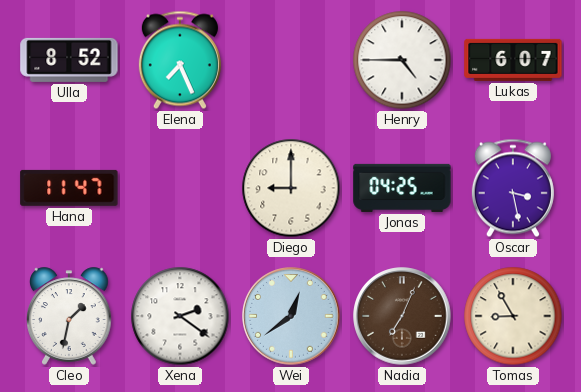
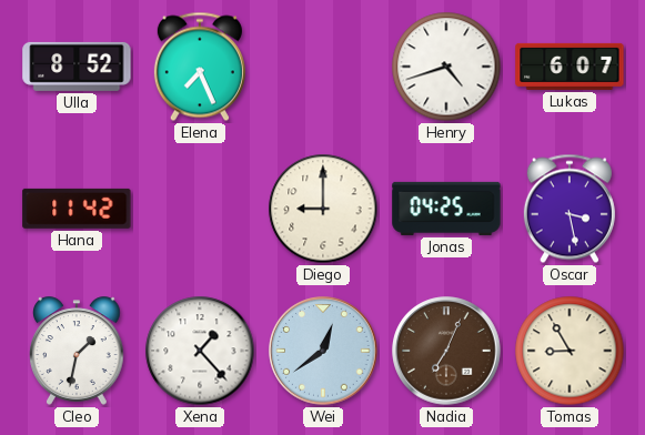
Henry: 4:45 -> 4:42
Hana: 11:47 -> 11:42
Xena: 2:21 -> 1:23
